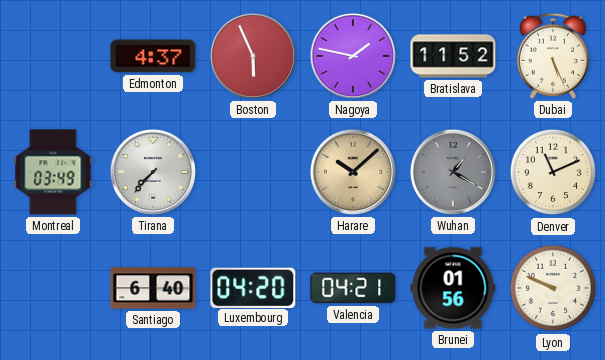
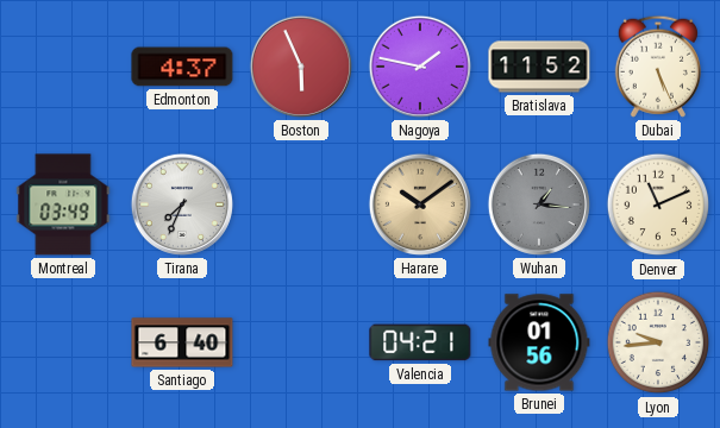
Tirana: 7:37 -> 7:34
Harare: 10:08 -> 10:09
Wuhan: 1:20 -> 1:16
Luxembourg: 04:20 -> none
Lyon: 9:49 -> 9:44
